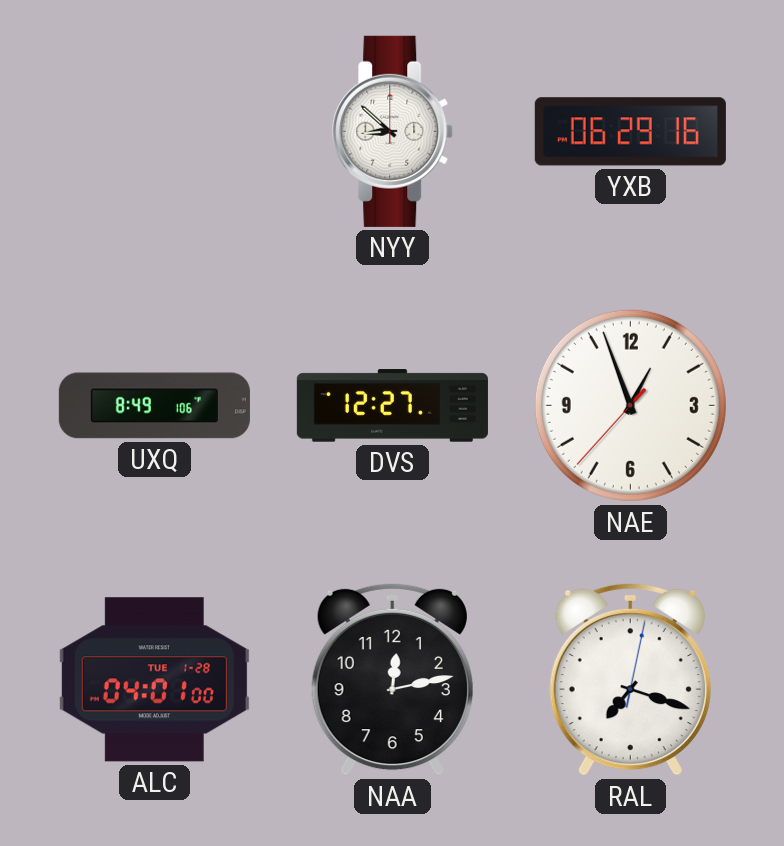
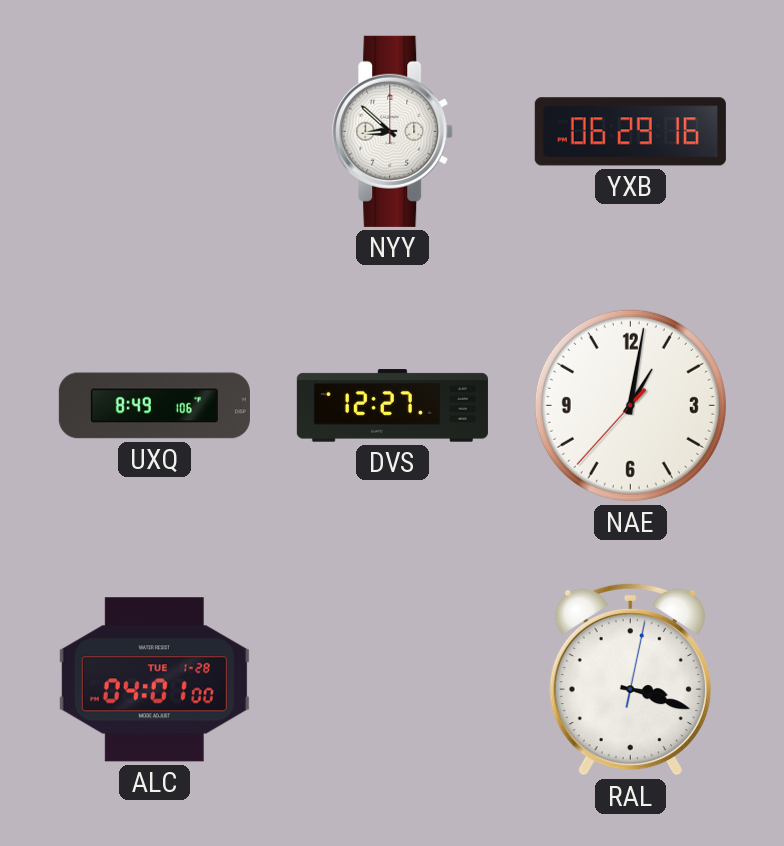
NAE: 12:56 -> 1:01
NAA: 12:13 -> none
RAL: 7:18 -> 3:18
